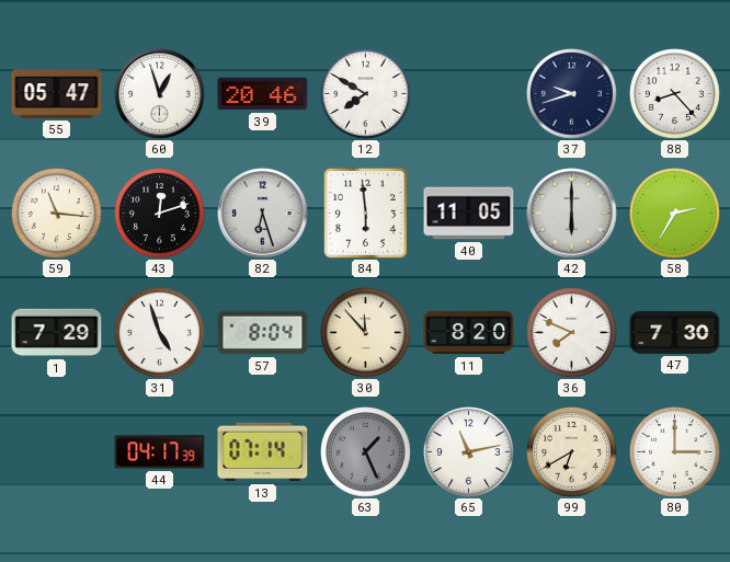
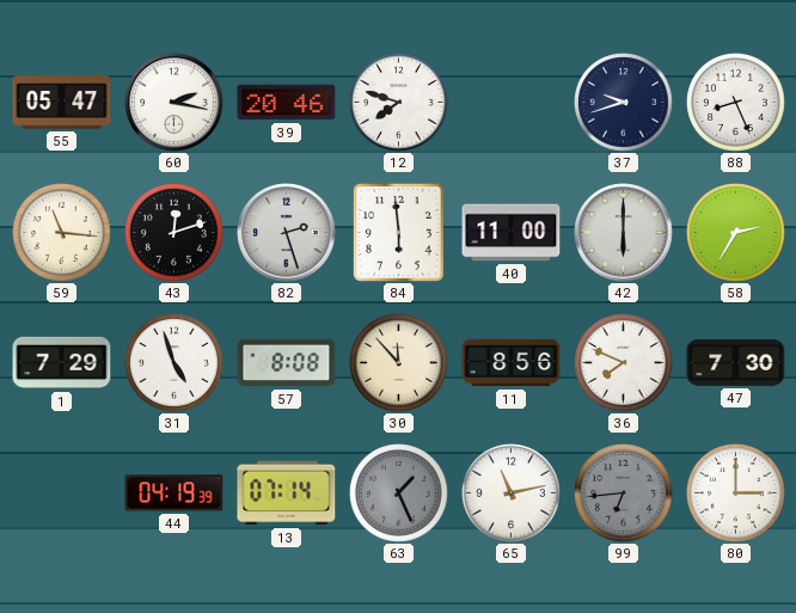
60: 12:57 -> 2:17
12: 7:50 -> 7:48
88: 8:23 -> 8:26
82: 6:27 -> 2:27
40: 11:05 -> 11:00
57: 8:04 -> 8:08
11: 8:20 -> 8:56
44: 04:17 -> 04:19
99: 6:40 -> 6:44
99 dial: cream -> grey
